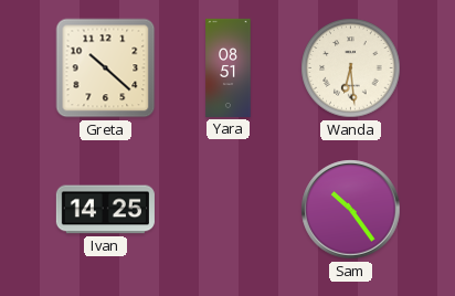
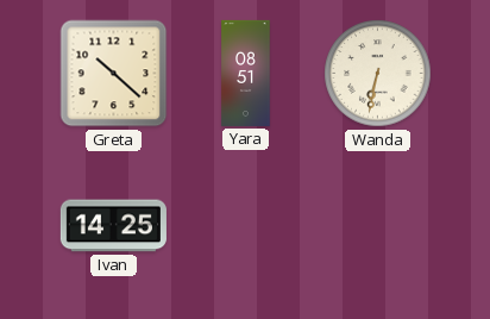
Wanda: 6:29 -> 6:32
Sam: 10:24 -> none
